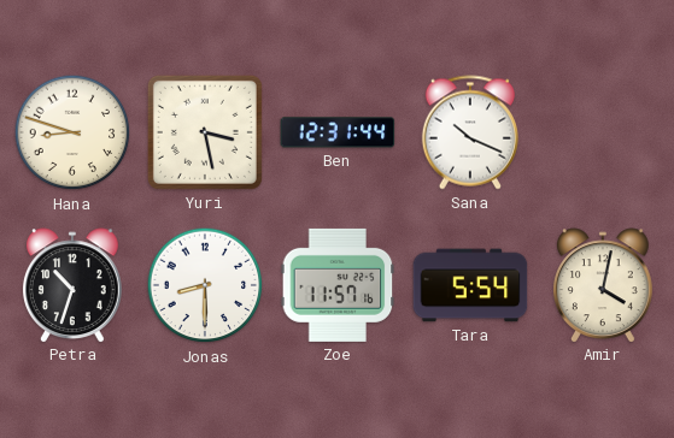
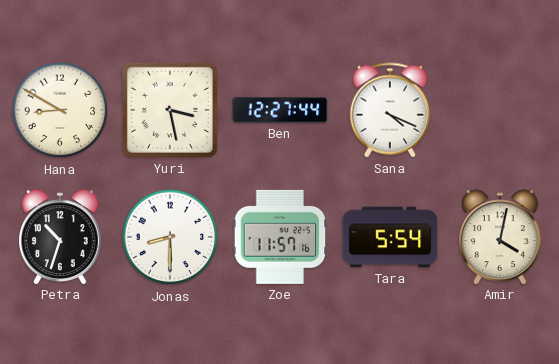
Hana: 8:48 -> 8:50
Ben: 12:31 -> 12:27
Sana: 10:19 -> 4:19
